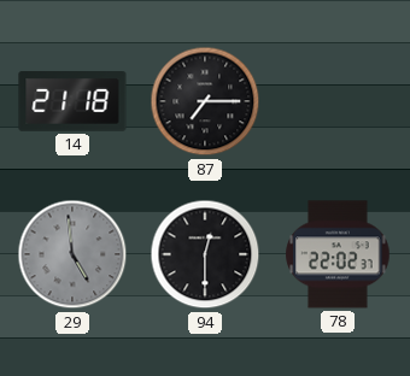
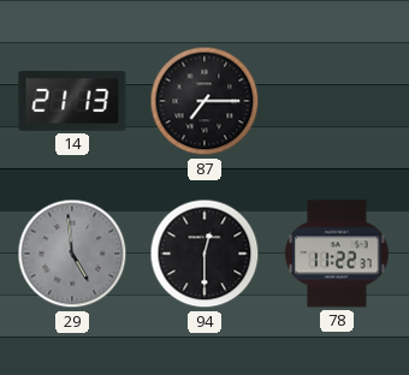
14: 21:18 -> 21:13
78: 22:02 -> 11:22
